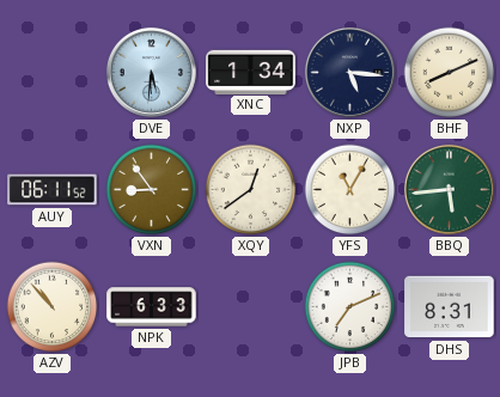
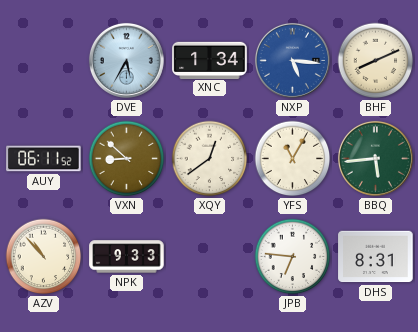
DVE: 5:31 -> 5:35
NXP dial: navy -> blue
VXN: 8:54 -> 8:52
NPK: 6:33 -> 9:33
JPB: 7:11 -> 6:46
